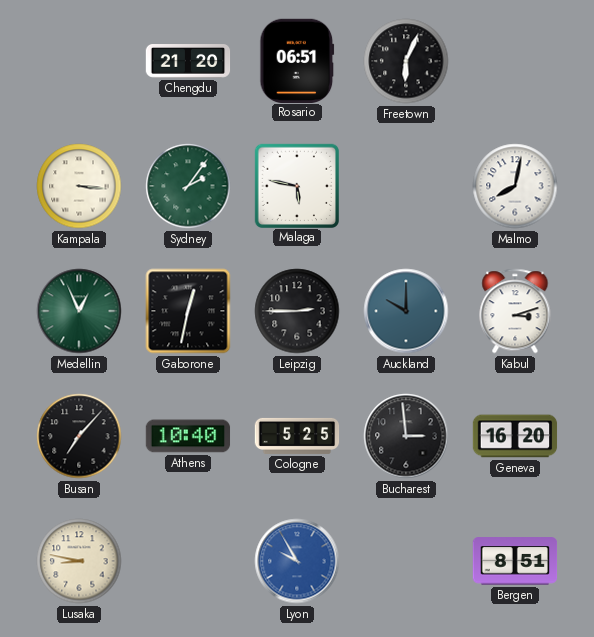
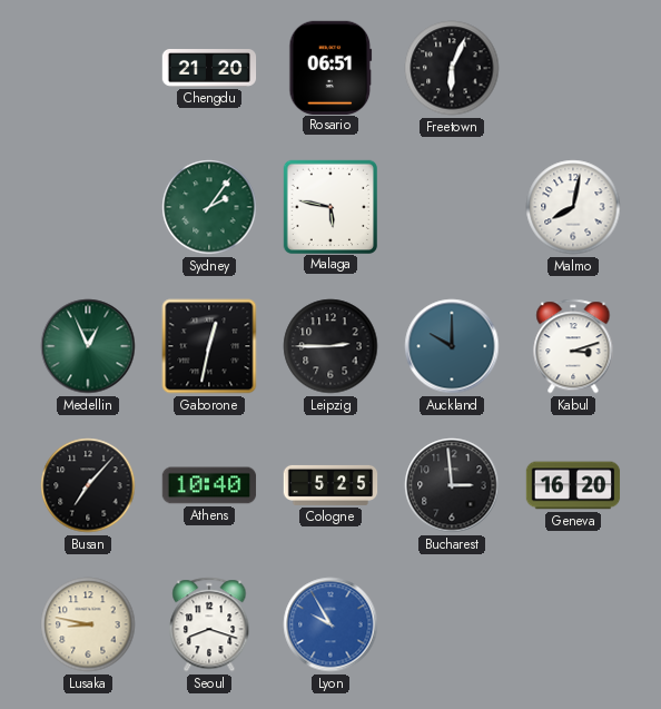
Kampala: 3:16 -> none
Seoul: none -> 8:18
Bergen: 8:51 -> none
